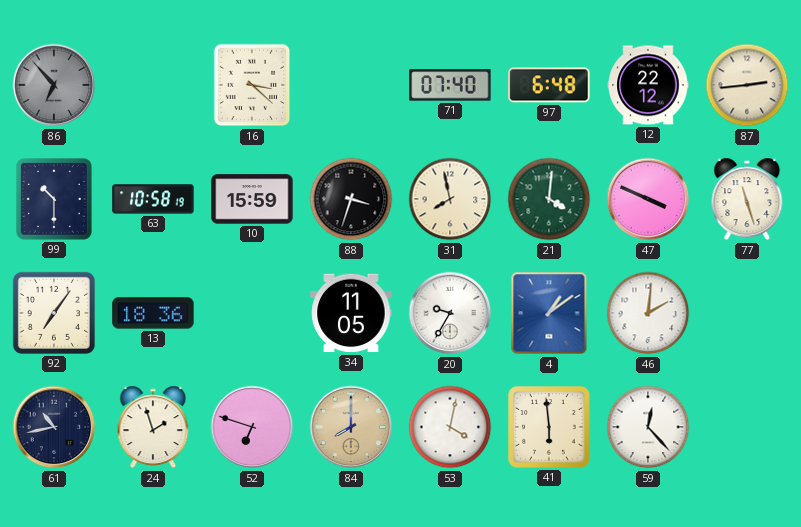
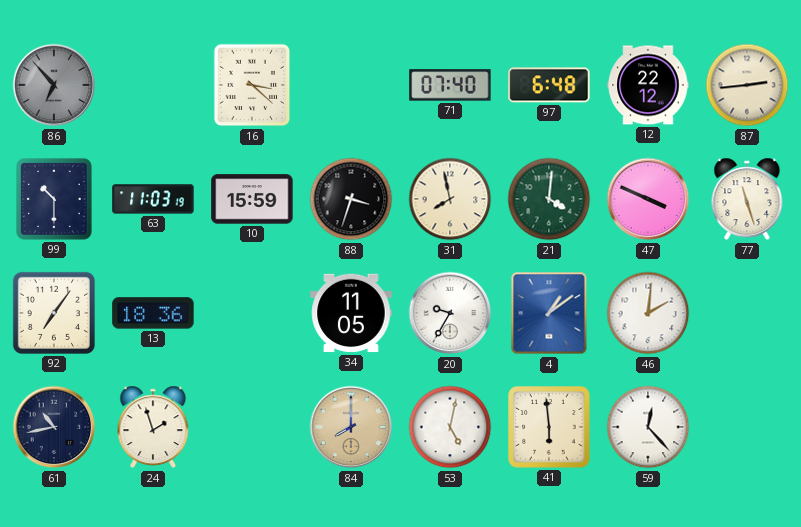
63: 10:58 -> 11:03
52: 6:48 -> none
53: 4:02 -> 5:02
